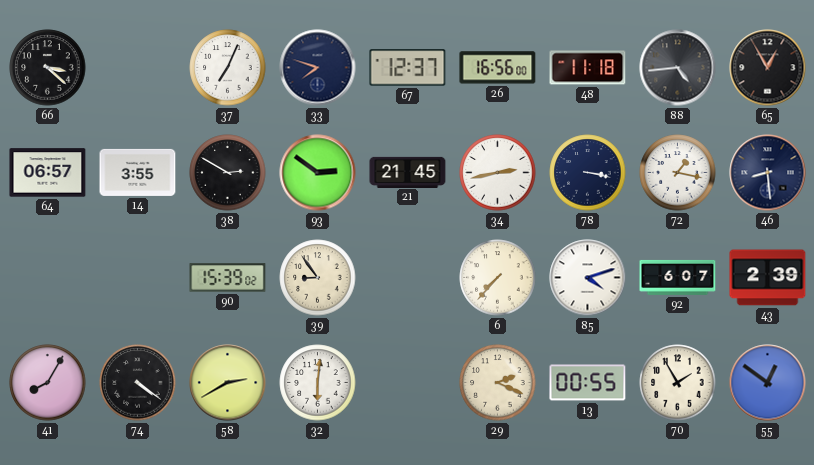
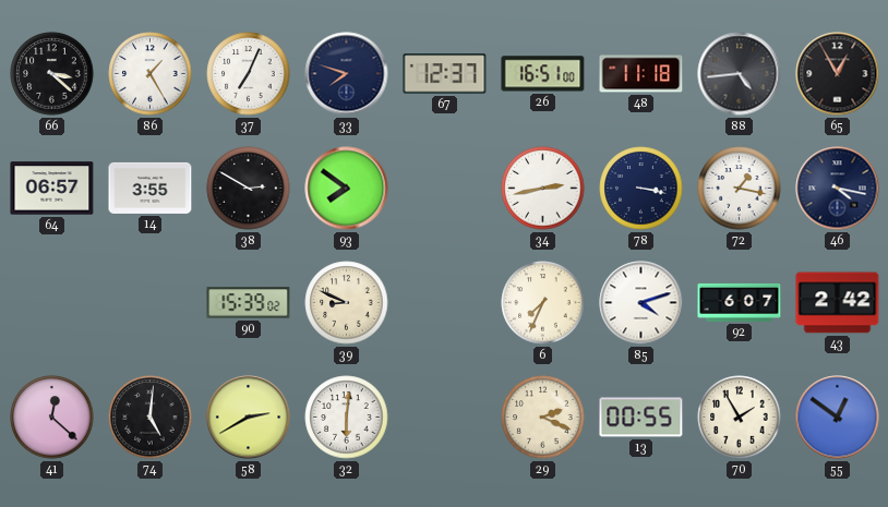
86: none -> 1:25
26: 16:56 -> 16:51
93: 2:51 -> 7:51
21: 21:45 -> none
46: 8:29 -> 4:17
39: 8:54 -> 8:49
6: 7:37 -> 7:34
43: 2:39 -> 2:42
41: 8:05 -> 12:22
74: 4:21 -> 5:01
